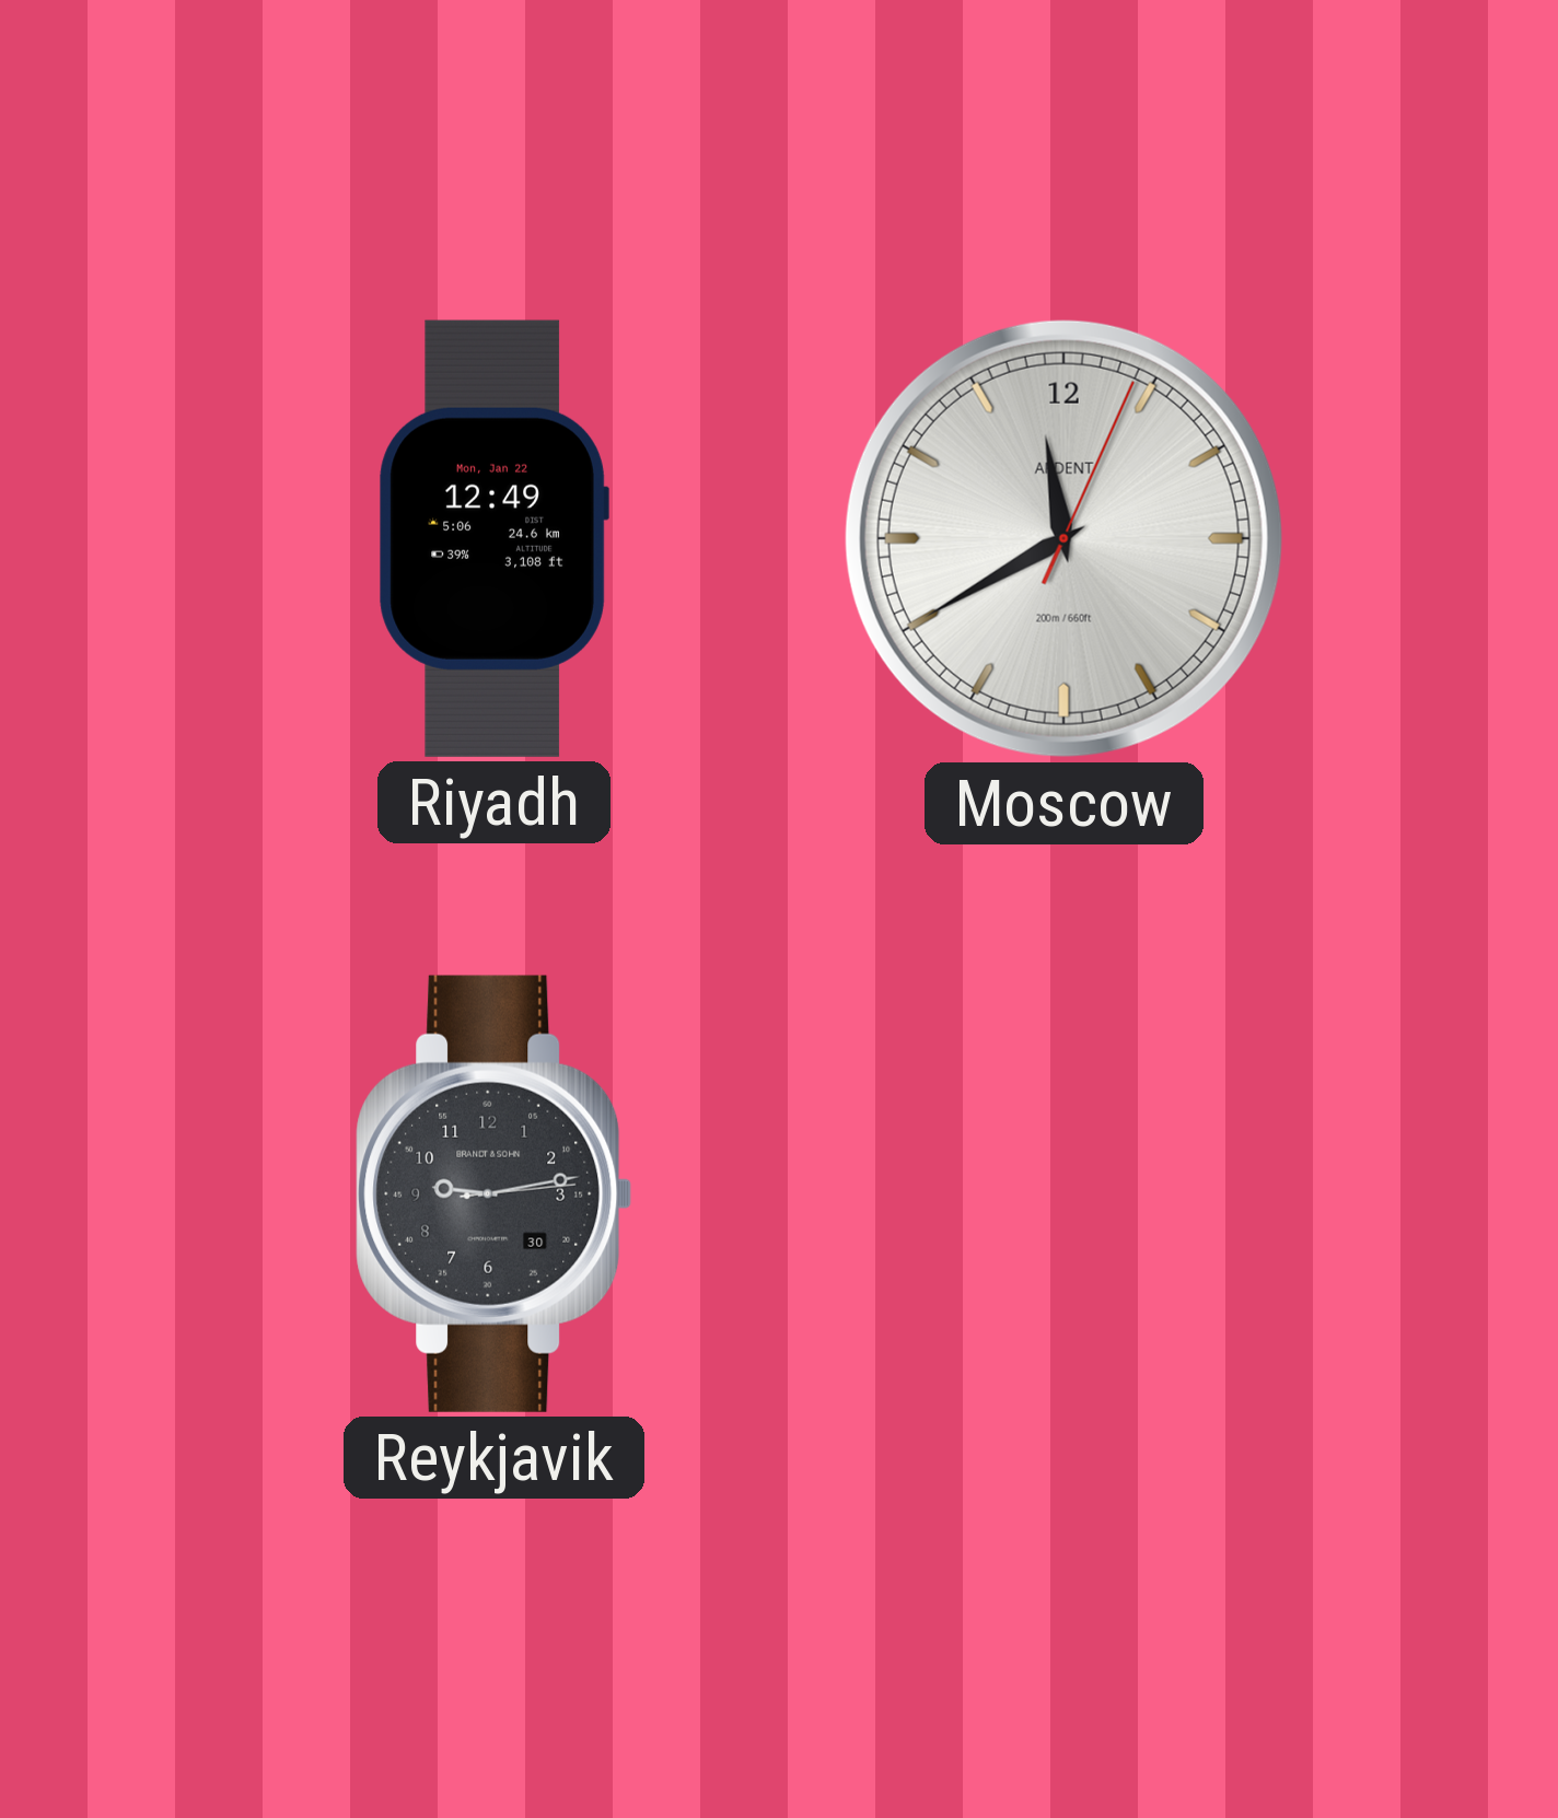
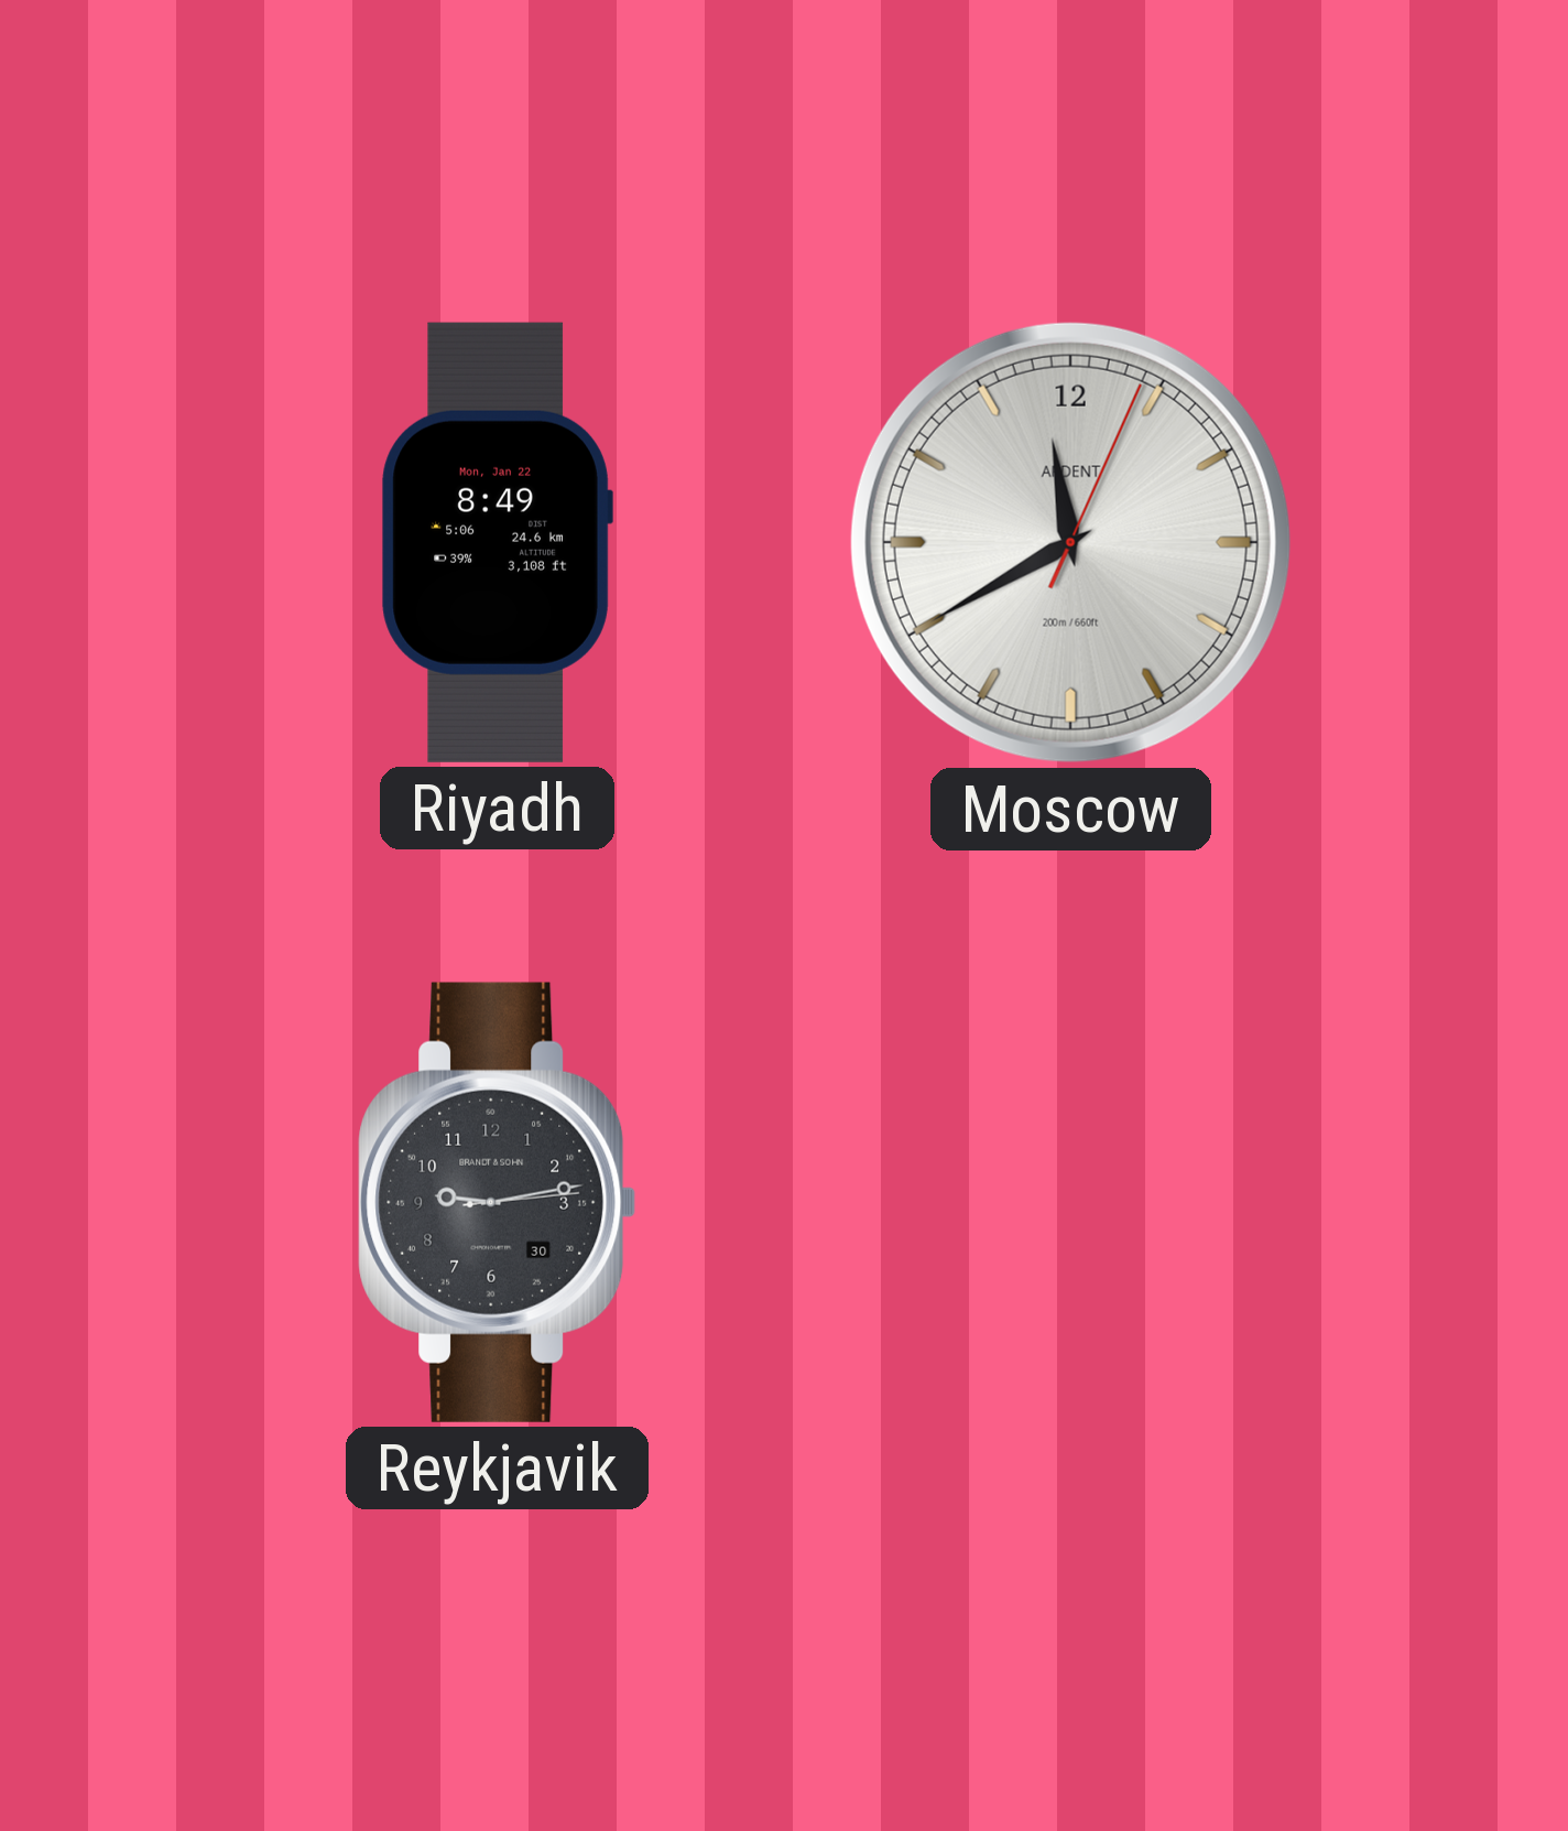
Riyadh: 12:49 -> 8:49
